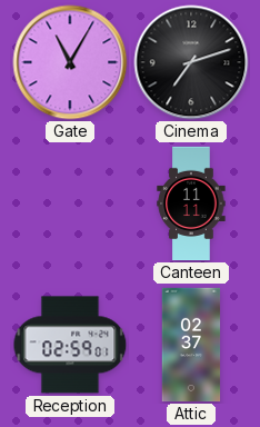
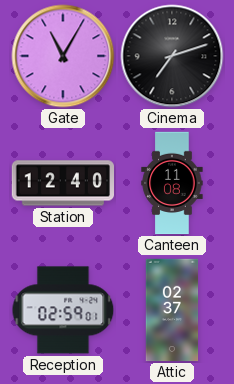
Station: none -> 12:40
Canteen: 11:11 -> 11:08
